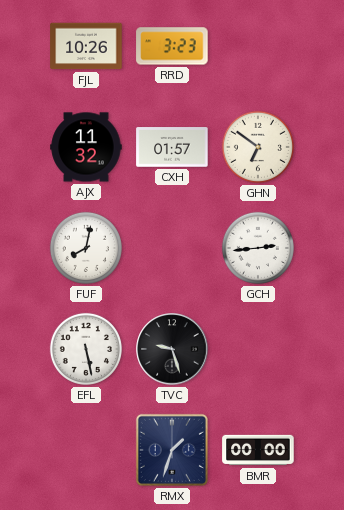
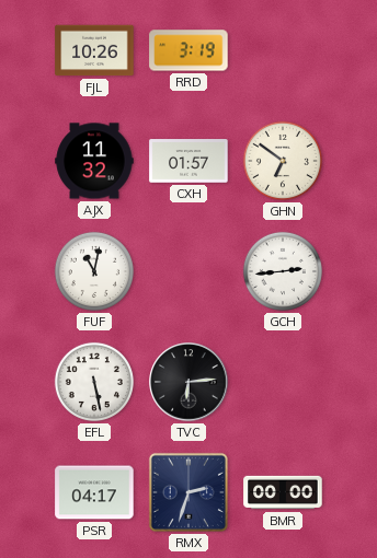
RRD: 3:23 -> 3:19
FUF: 8:02 -> 11:02
TVC: 9:27 -> 6:14
PSR: none -> 04:17
RMX: 1:33 -> 2:33
